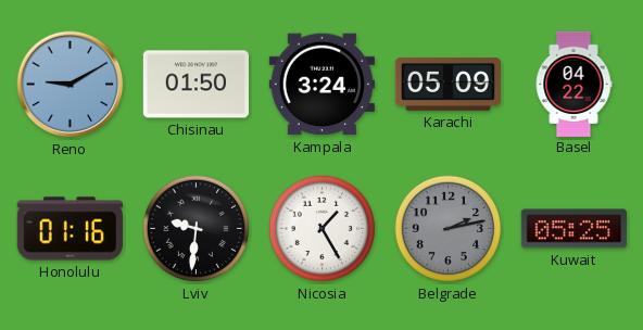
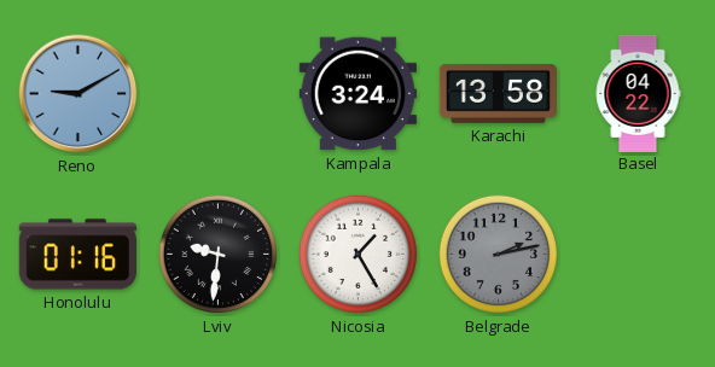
Chisinau: 01:50 -> none
Karachi: 05:09 -> 13:58
Kuwait: 05:25 -> none
